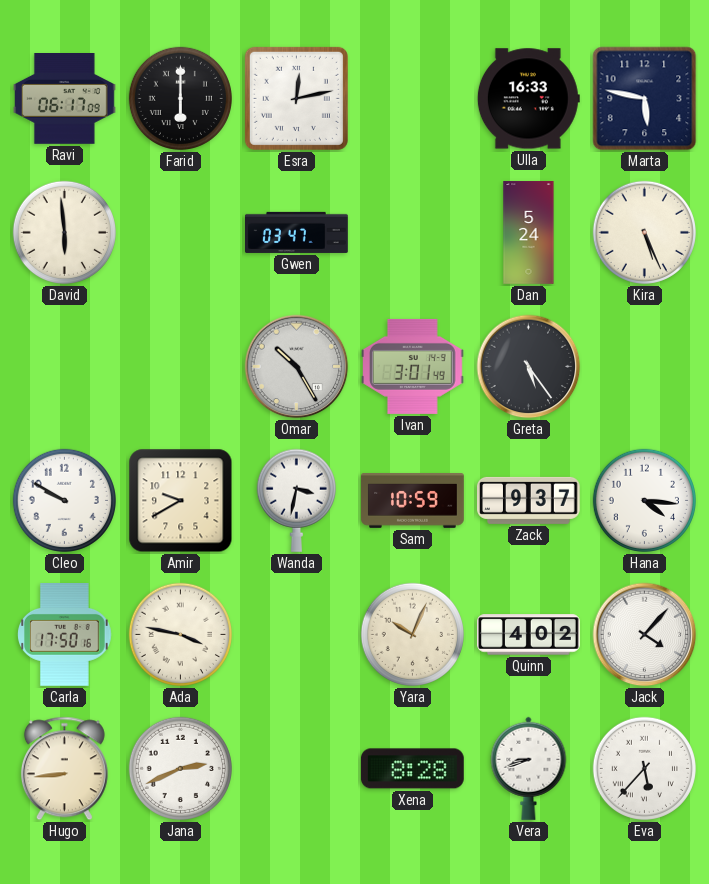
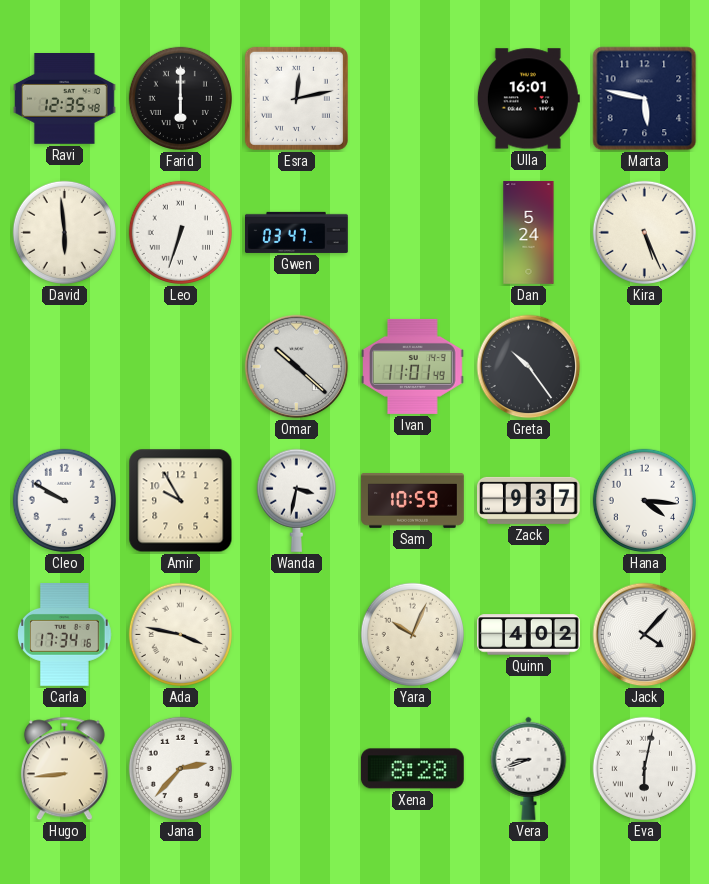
Ravi: 06:17 -> 12:35
Ulla: 16:33 -> 16:01
Leo: none -> 6:33
Omar: 10:25 -> 10:22
Ivan: 3:01 -> 11:01
Greta: 5:24 -> 10:24
Amir: 9:40 -> 9:55
Carla: 17:50 -> 17:34
Jana: 2:41 -> 2:37
Eva: 5:37 -> 6:02
